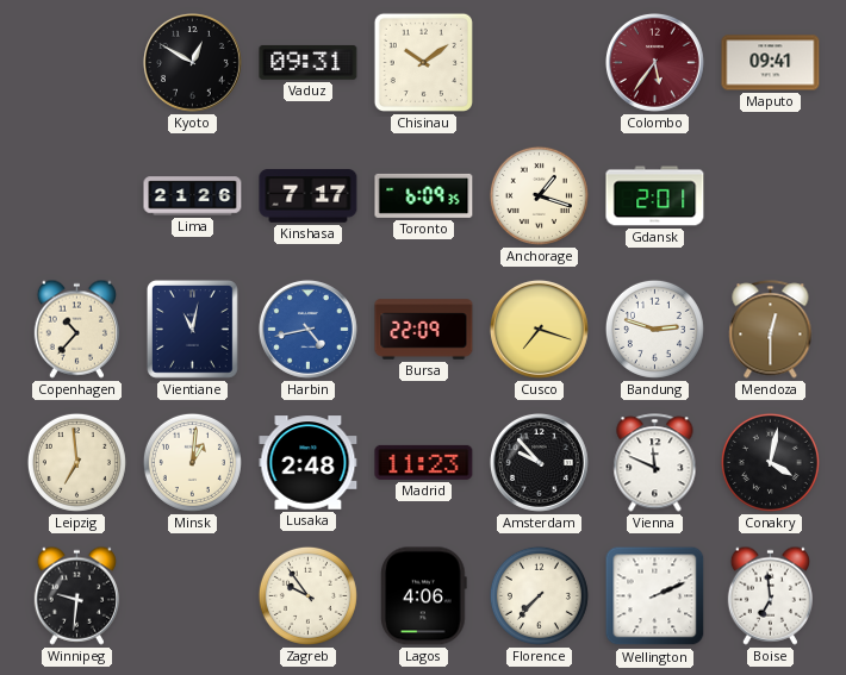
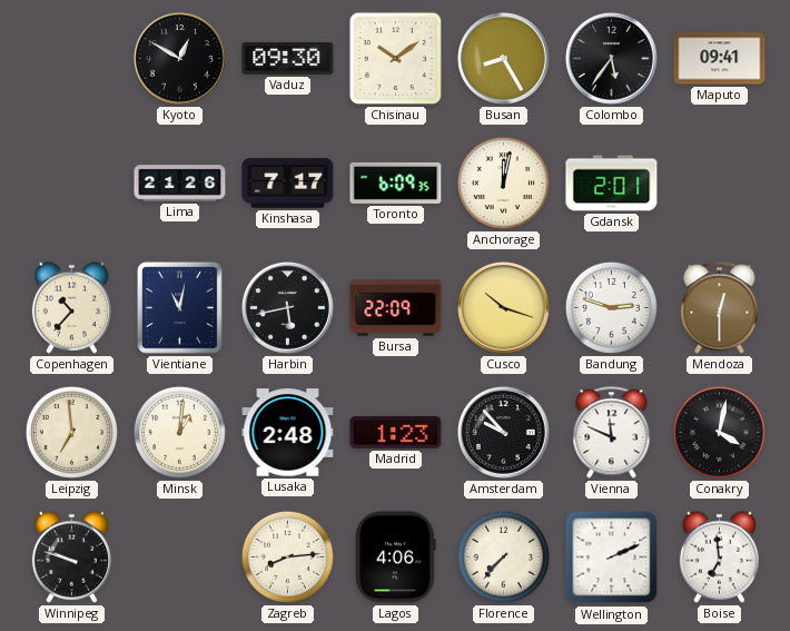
Vaduz: 09:31 -> 09:30
Busan: none -> 8:25
Colombo dial: burgundy -> black
Anchorage: 1:18 -> 12:02
Harbin: 4:43 -> 5:43
Harbin dial: blue -> black
Cusco: 7:18 -> 10:18
Madrid: 11:23 -> 1:23
Winnipeg: 9:31 -> 9:48
Zagreb: 9:54 -> 8:14
